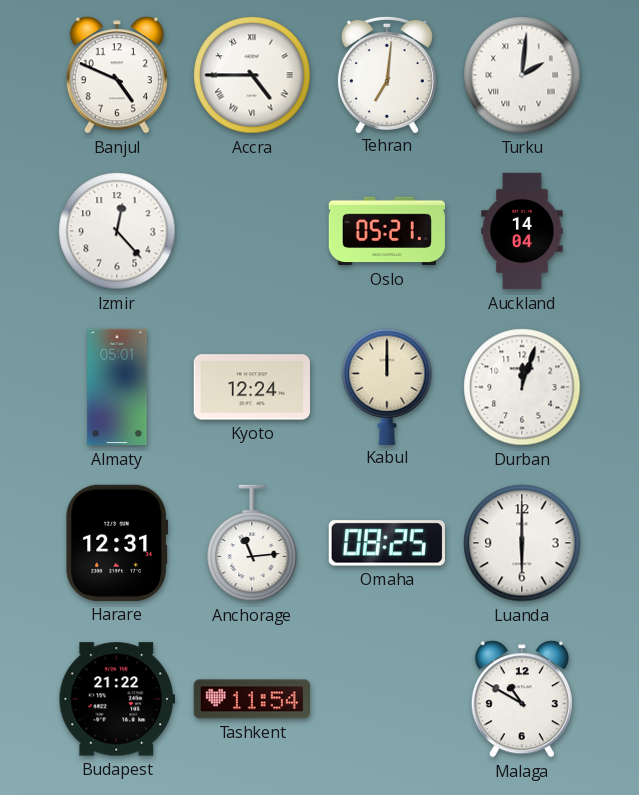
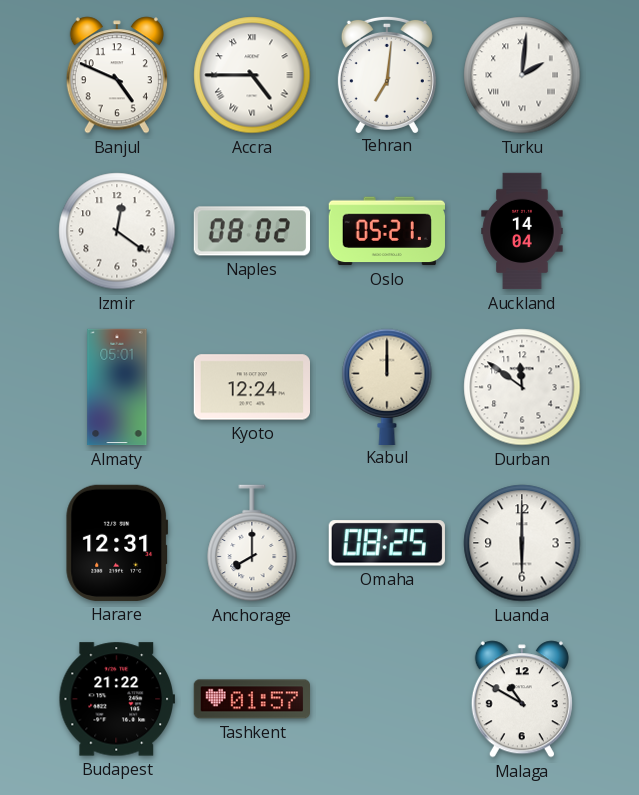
Izmir: 12:23 -> 12:21
Naples: none -> 08:02
Durban: 12:03 -> 11:51
Anchorage: 11:14 -> 8:00
Tashkent: 11:54 -> 01:57
